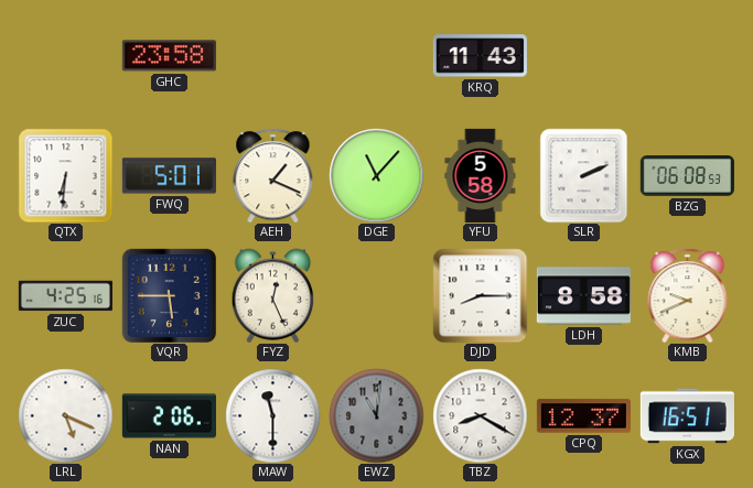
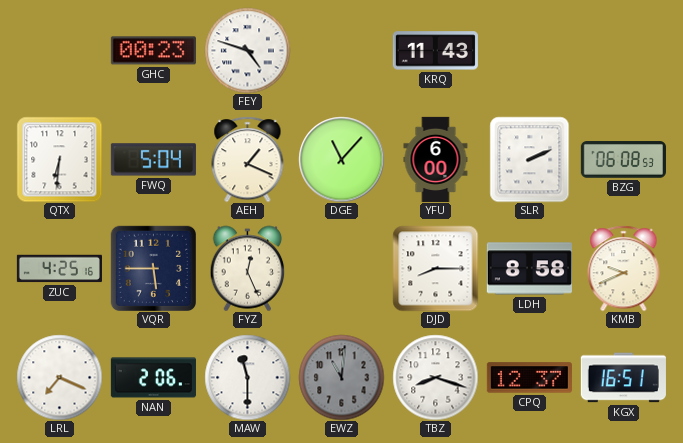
GHC: 23:58 -> 00:23
FEY: none -> 4:48
FWQ: 5:01 -> 5:04
YFU: 5:58 -> 6:00
LRL: 5:19 -> 7:19
TBZ: 8:20 -> 8:18
